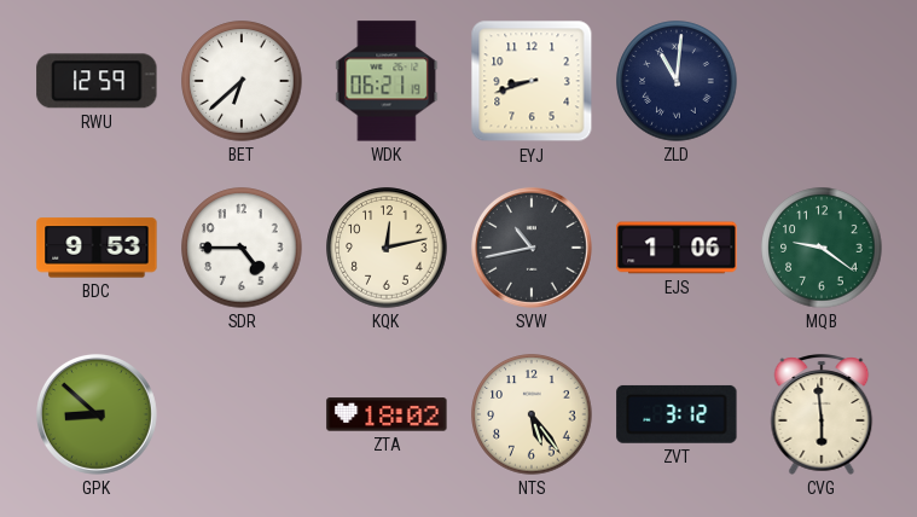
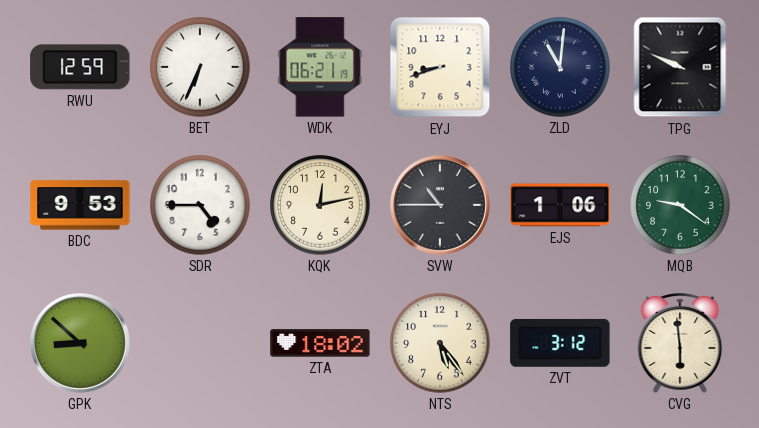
BET: 6:38 -> 6:34
TPG: none -> 9:49
SVW: 10:43 -> 10:45
